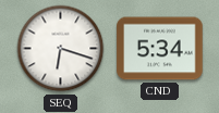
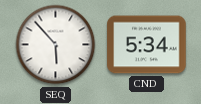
SEQ: 6:18 -> 5:53
